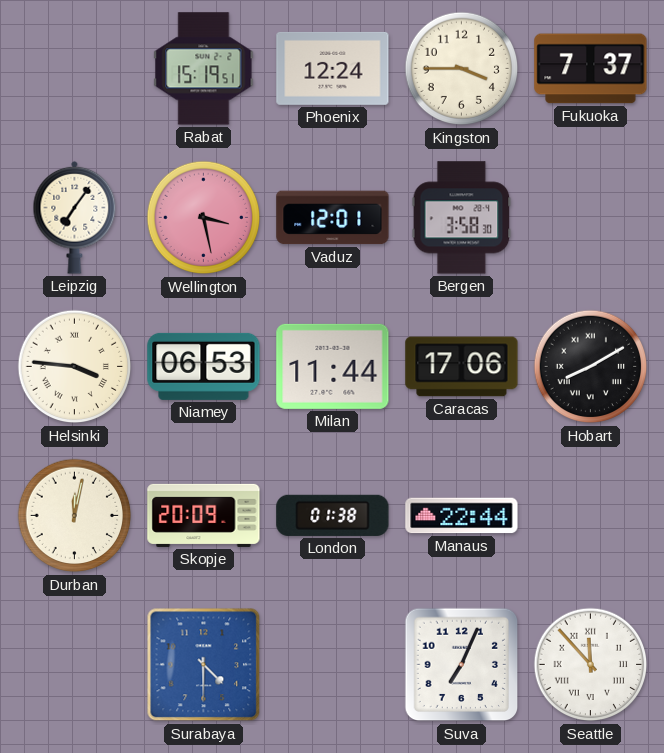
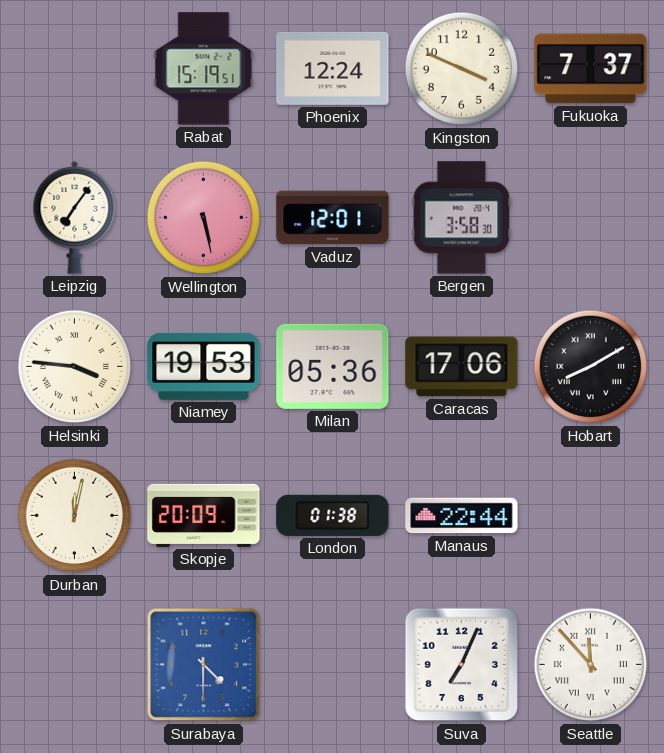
Kingston: 3:45 -> 3:49
Wellington: 3:28 -> 5:28
Niamey: 06:53 -> 19:53
Milan: 11:44 -> 05:36
